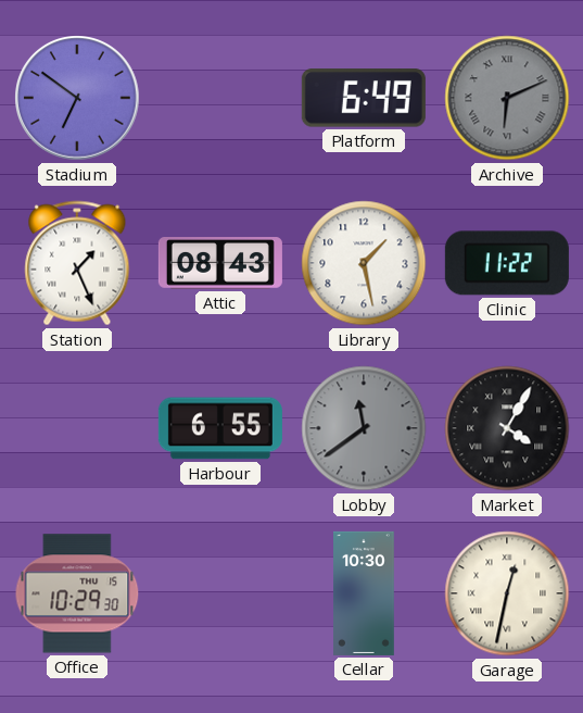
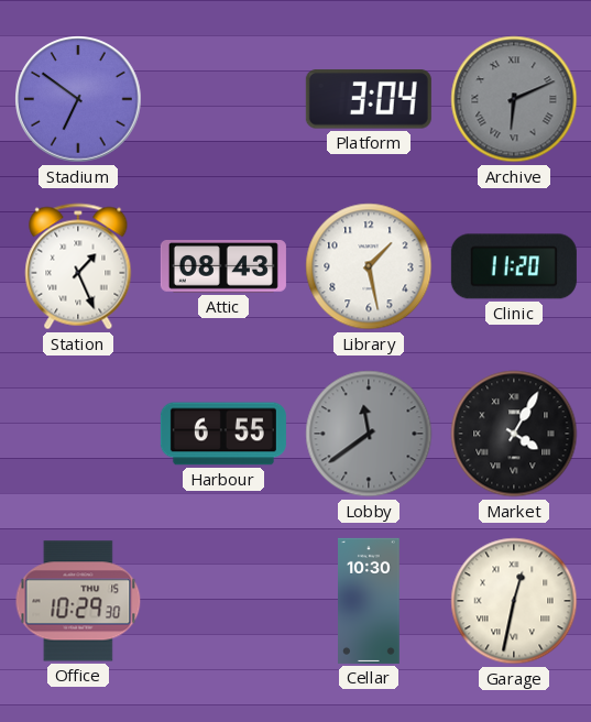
Platform: 6:49 -> 3:04
Clinic: 11:22 -> 11:20
